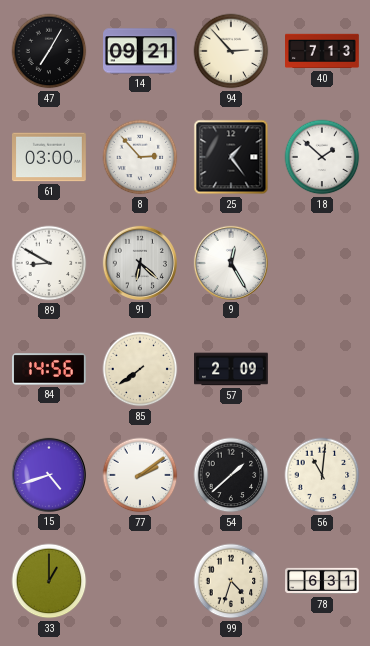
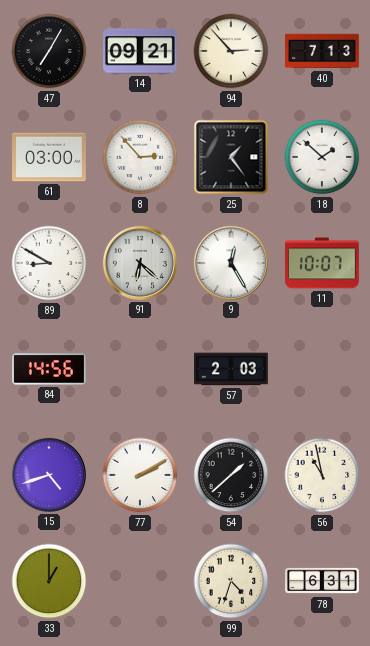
11: none -> 10:07
85: 7:39 -> none
57: 2:09 -> 2:03
77: 2:09 -> 2:10
56: 11:01 -> 10:58
